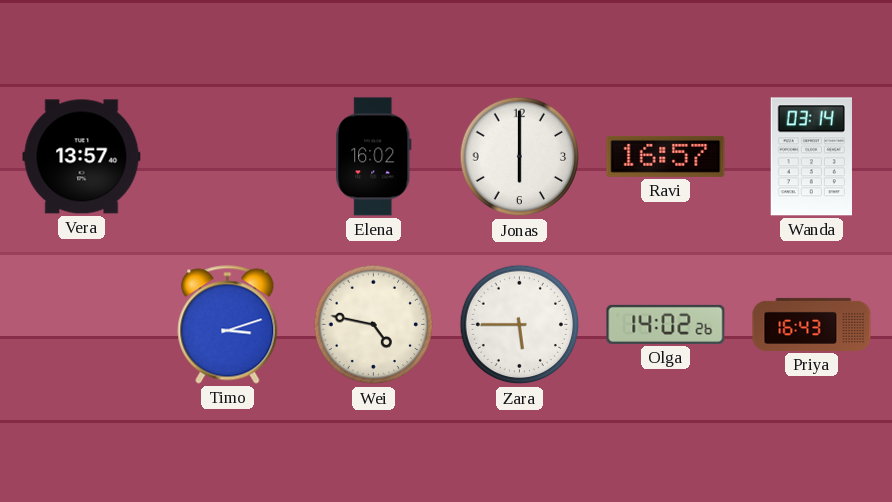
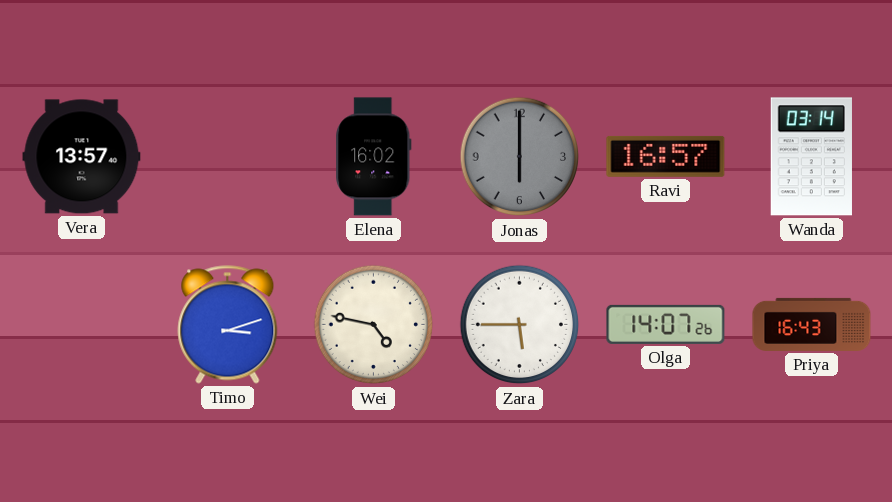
Jonas dial: white -> grey
Olga: 14:02 -> 14:07
